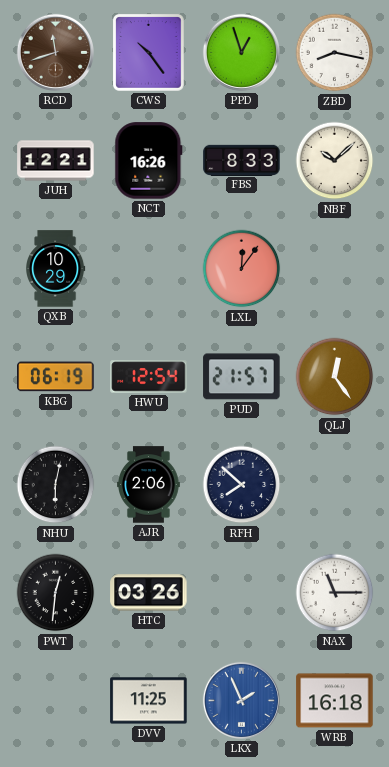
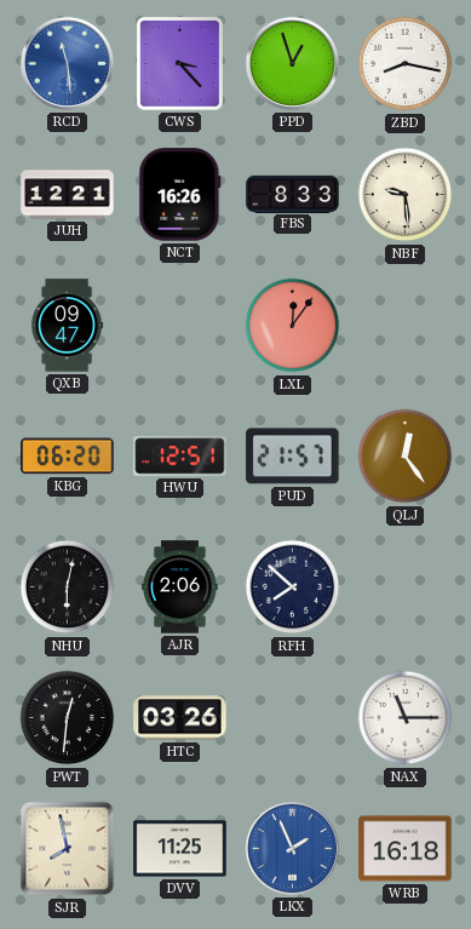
RCD: 11:42 -> 11:29
RCD dial: brown -> blue
CWS: 10:24 -> 3:23
NBF: 10:08 -> 9:29
QXB: 10:29 -> 09:47
KBG: 06:19 -> 06:20
HWU: 12:54 -> 12:51
SJR: none -> 7:58
